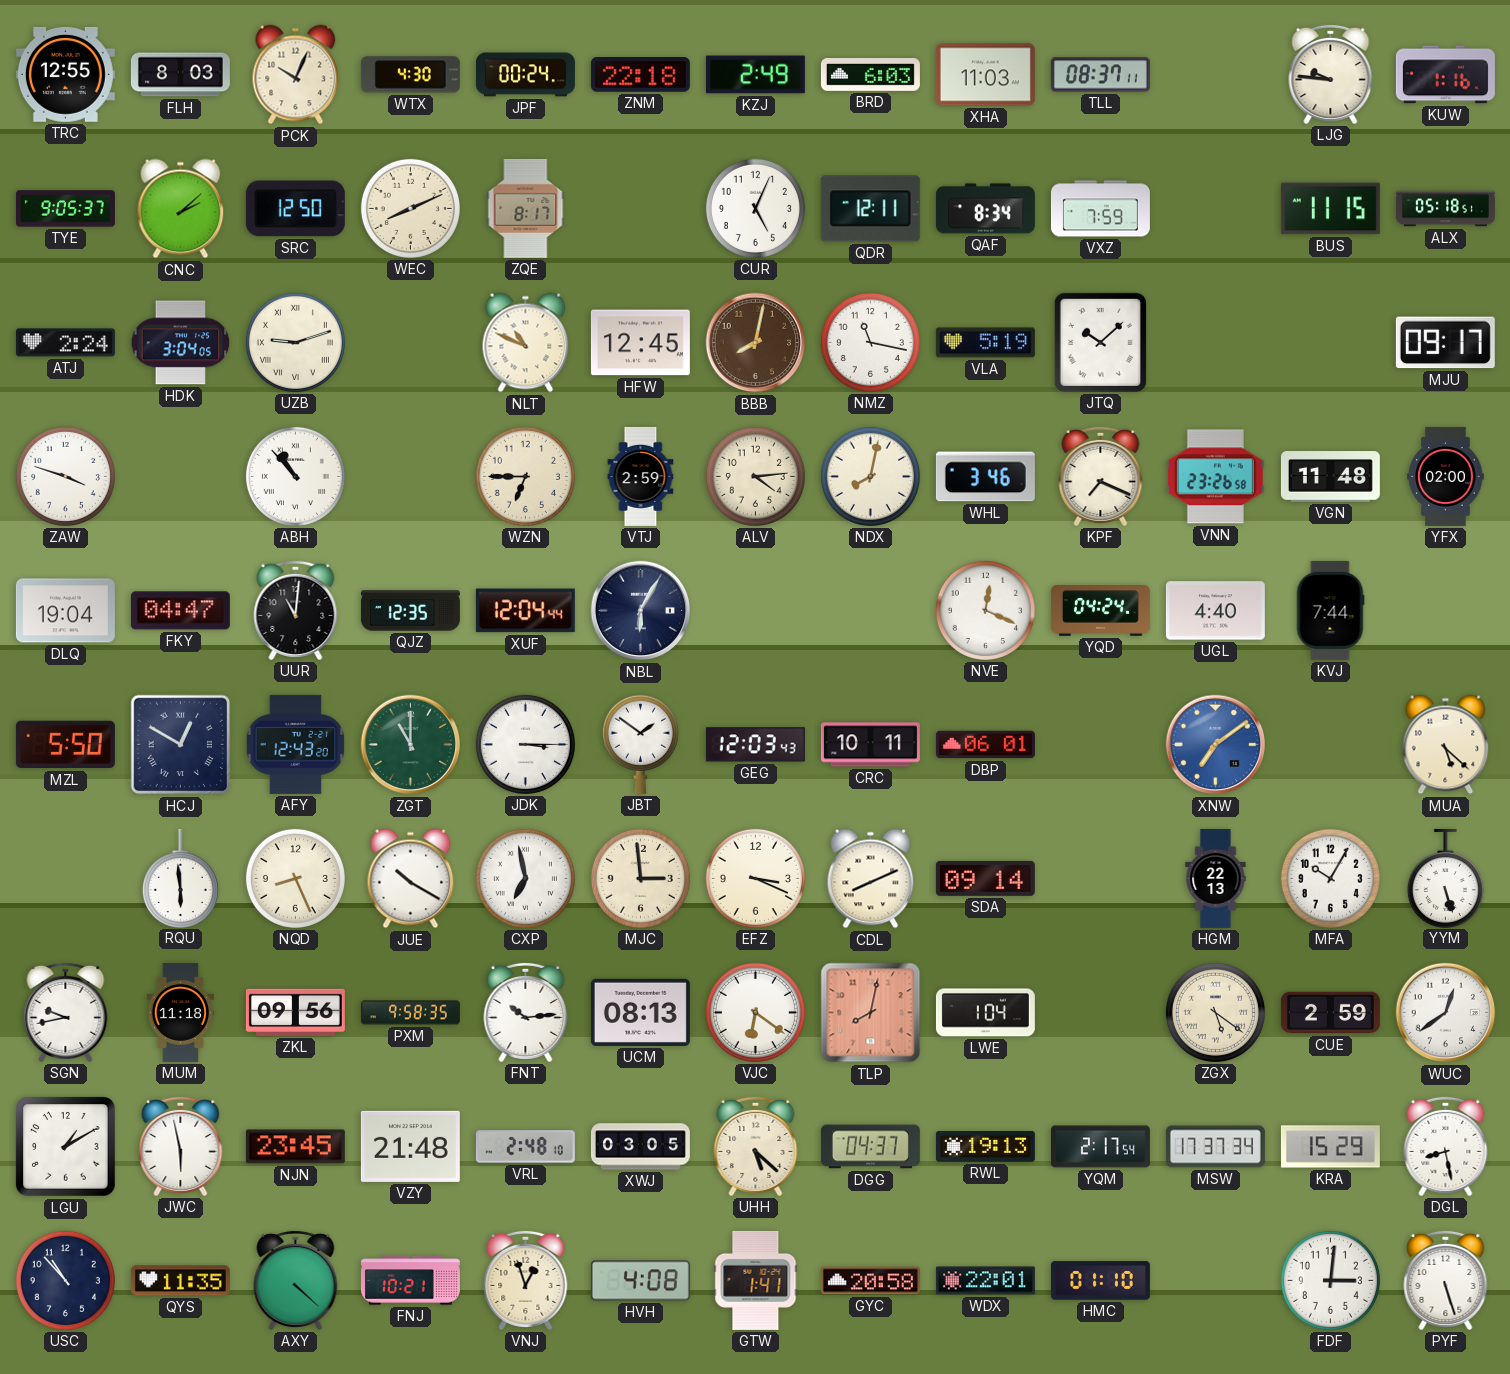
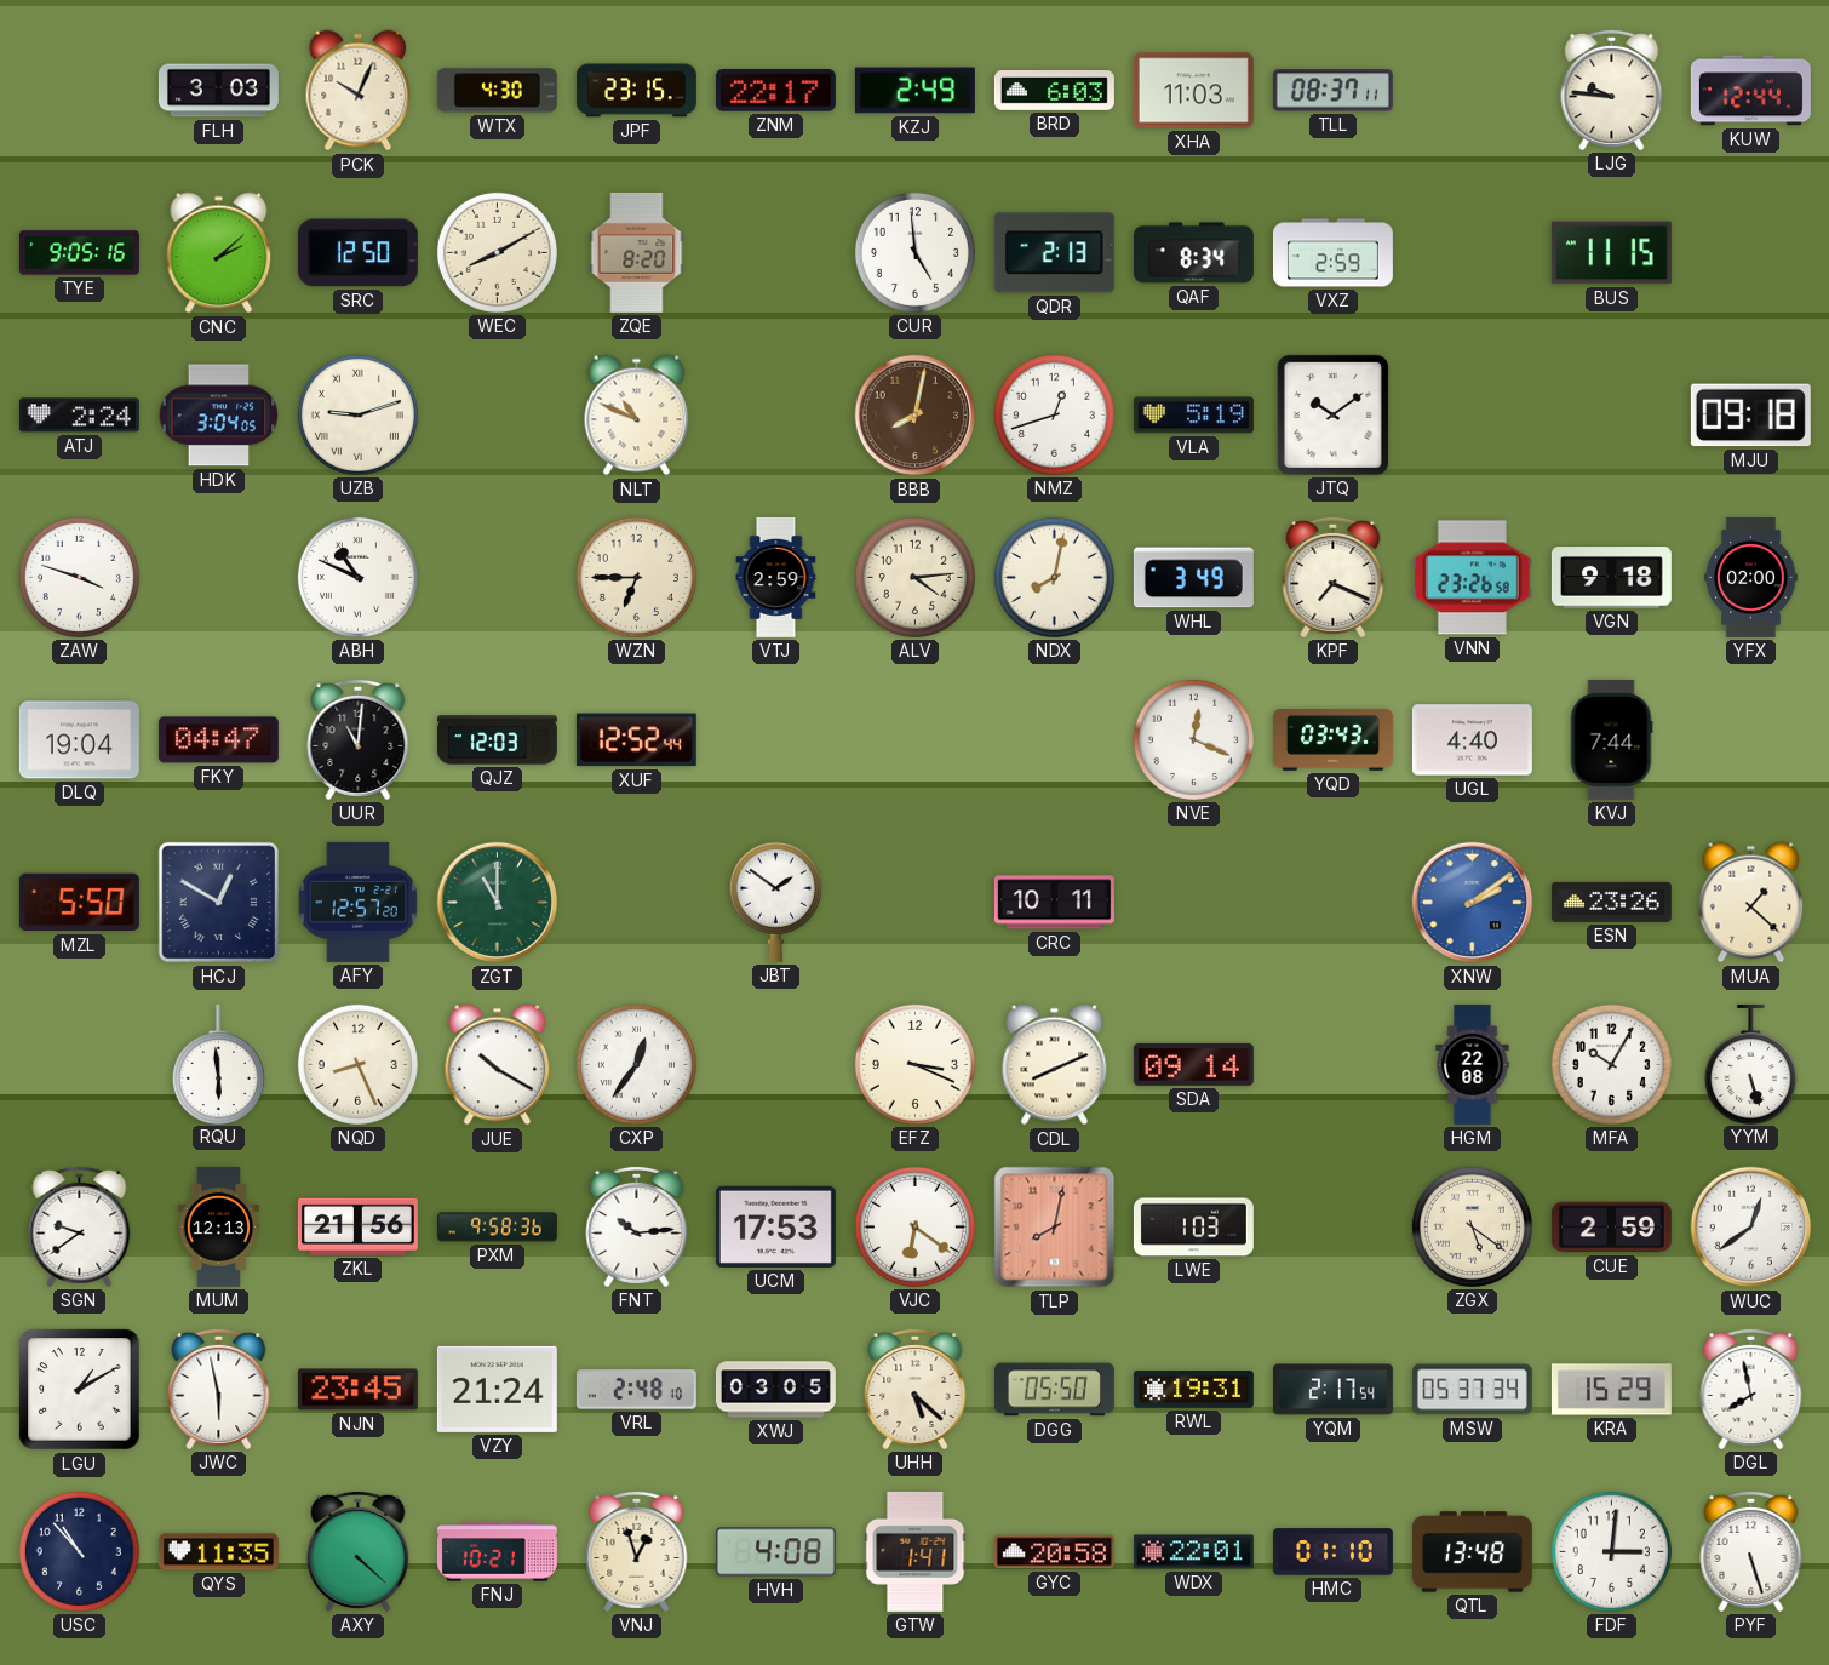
TRC: 12:55 -> none
FLH: 8:03 -> 3:03
JPF: 00:24 -> 23:15
ZNM: 22:18 -> 22:17
KUW: 1:16 -> 12:44
TYE: 9:05:37 -> 9:05:16
WEC: 8:11 -> 8:10
ZQE: 8:17 -> 8:20
CUR: 5:04 -> 4:59
QDR: 12:11 -> 2:13
VXZ: 7:59 -> 2:59
ALX: 05:18 -> none
HFW: 12:45 -> none
NMZ: 11:17 -> 12:42
JTQ: 10:08 -> 10:09
MJU: 09:17 -> 09:18
ABH: 10:53 -> 10:49
WHL: 3:46 -> 3:49
VGN: 11:48 -> 9:18
QJZ: 12:35 -> 12:03
XUF: 12:04 -> 12:52
NBL: 6:05 -> none
YQD: 04:24 -> 03:43
AFY: 12:43 -> 12:57
JDK: 3:15 -> none
GEG: 12:03 -> none
DBP: 06:01 -> none
XNW: 7:09 -> 2:09
ESN: none -> 23:26
MUA: 5:22 -> 1:22
CXP: 6:58 -> 12:36
MJC: 2:59 -> none
HGM: 22:13 -> 22:08
SGN: 9:43 -> 9:39
MUM: 11:18 -> 12:13
ZKL: 09:56 -> 21:56
PXM: 9:58:35 -> 9:58:36
UCM: 08:13 -> 17:53
LWE: 1:04 -> 1:03
VZY: 21:48 -> 21:24
DGG: 04:37 -> 05:50
RWL: 19:13 -> 19:31
MSW: 17:37 -> 05:37
DGL: 8:28 -> 7:58
QTL: none -> 13:48
